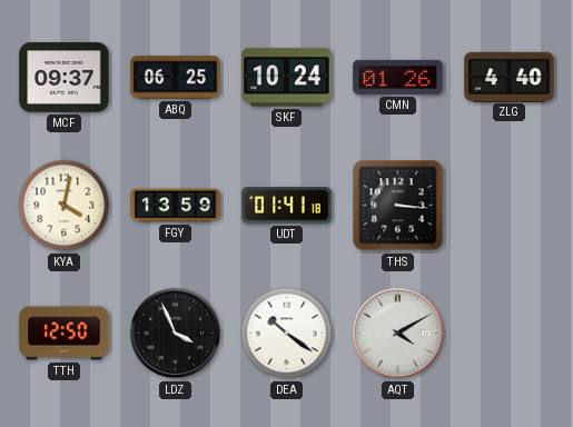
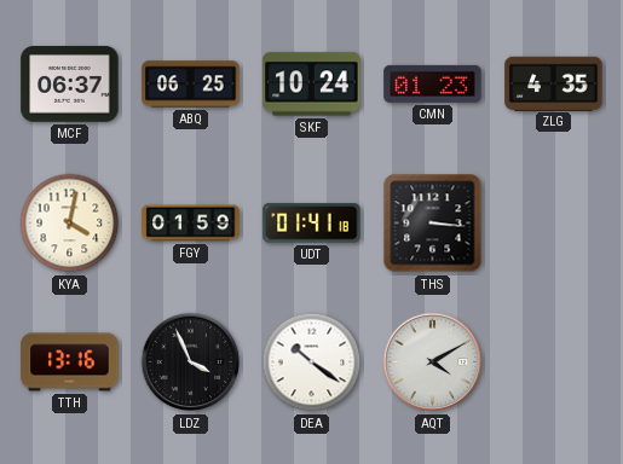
MCF: 09:37 -> 06:37
CMN: 01:26 -> 01:23
ZLG: 4:40 -> 4:35
FGY: 13:59 -> 01:59
TTH: 12:50 -> 13:16
